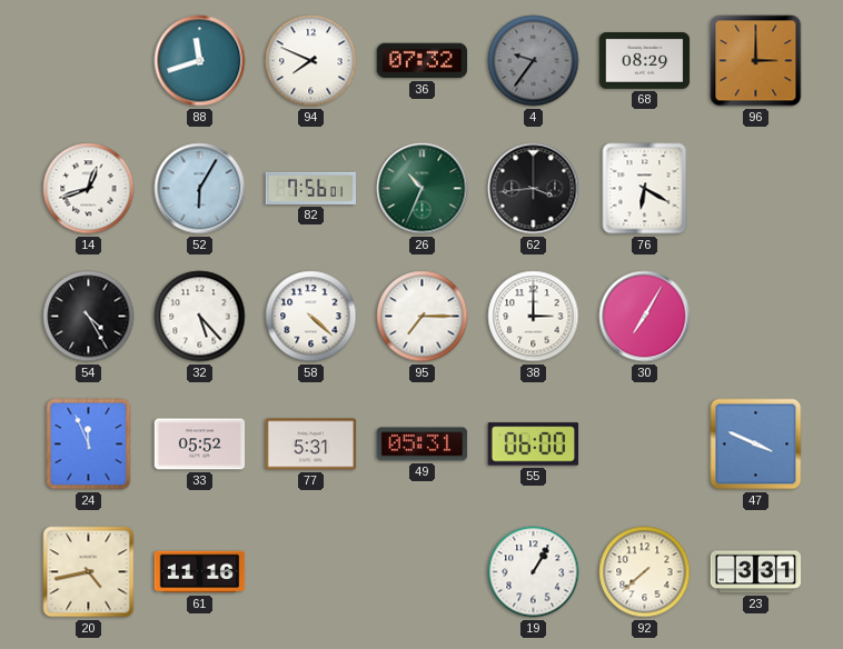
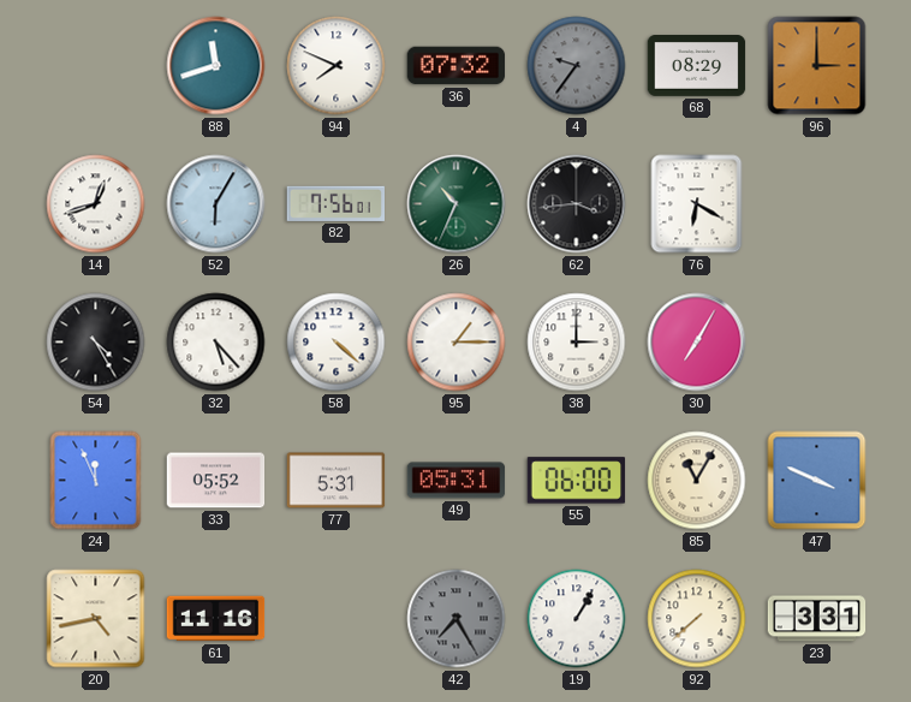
95: 7:15 -> 1:15
85: none -> 11:05
42: none -> 7:25
